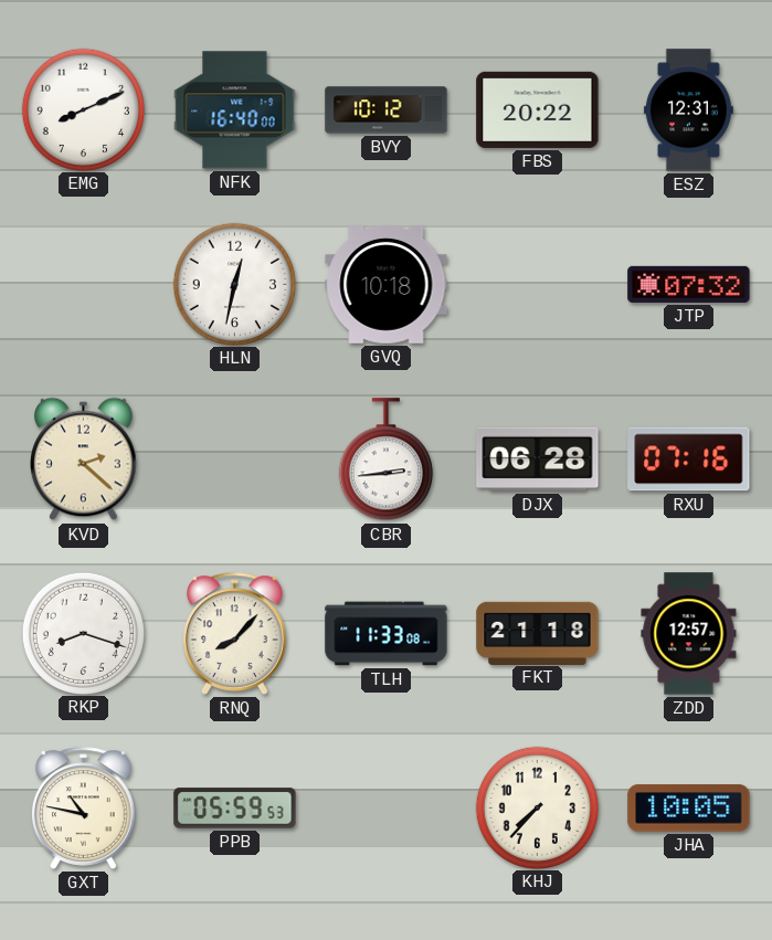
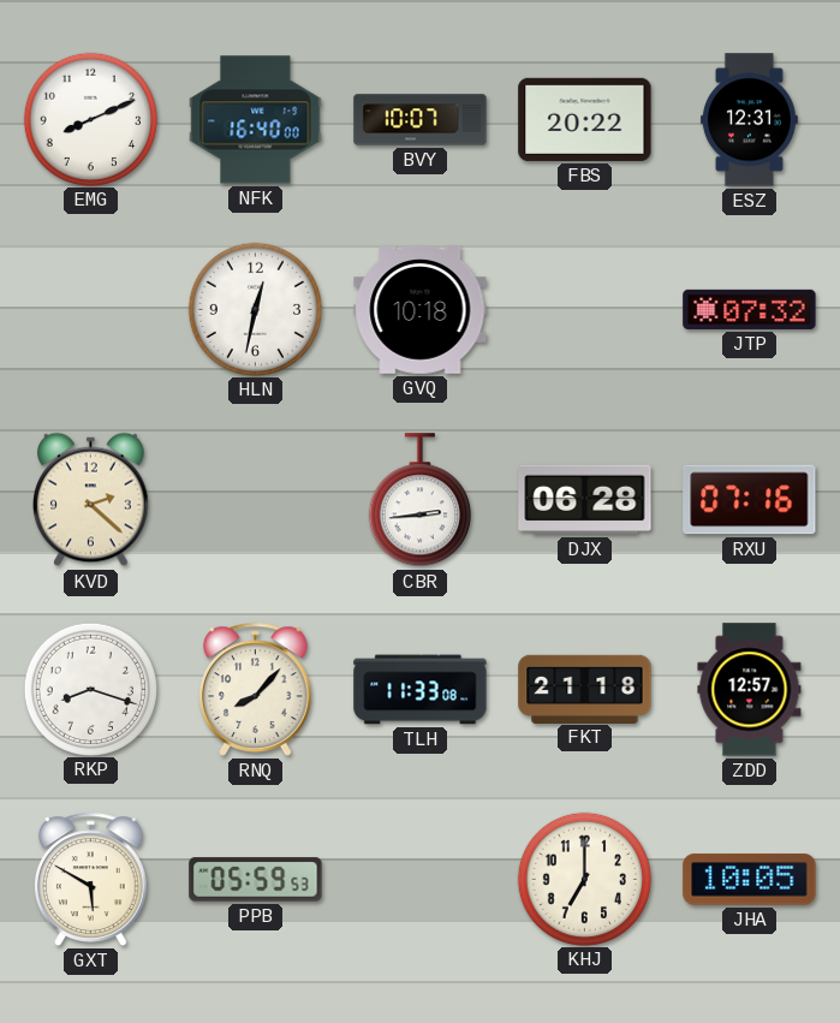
BVY: 10:12 -> 10:07
GXT: 10:47 -> 5:50
KHJ: 7:37 -> 7:00
